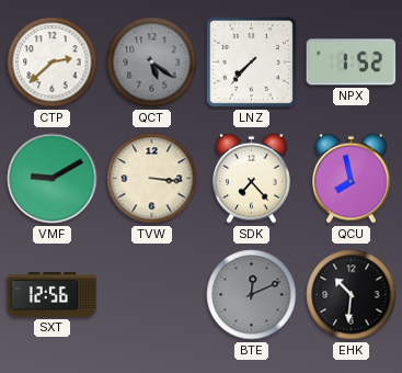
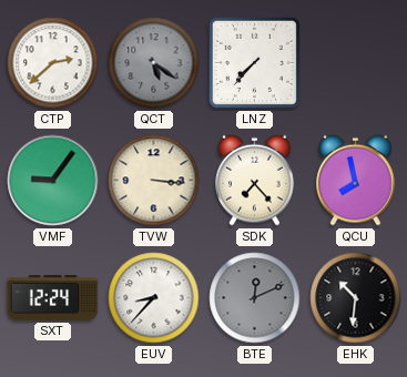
NPX: 1:52 -> none
VMF: 9:10 -> 9:06
SXT: 12:56 -> 12:24
EUV: none -> 8:37
